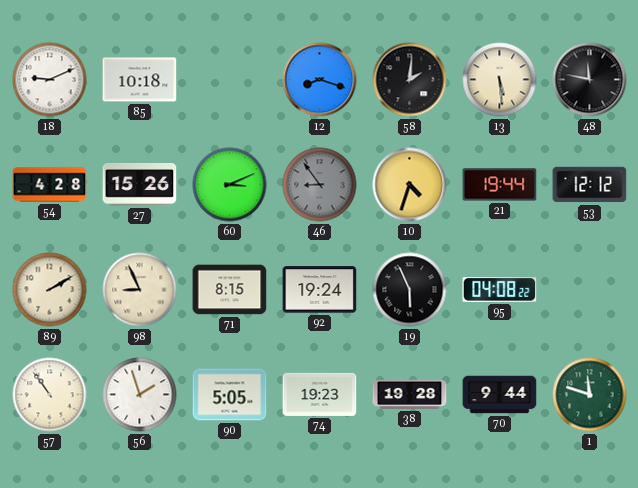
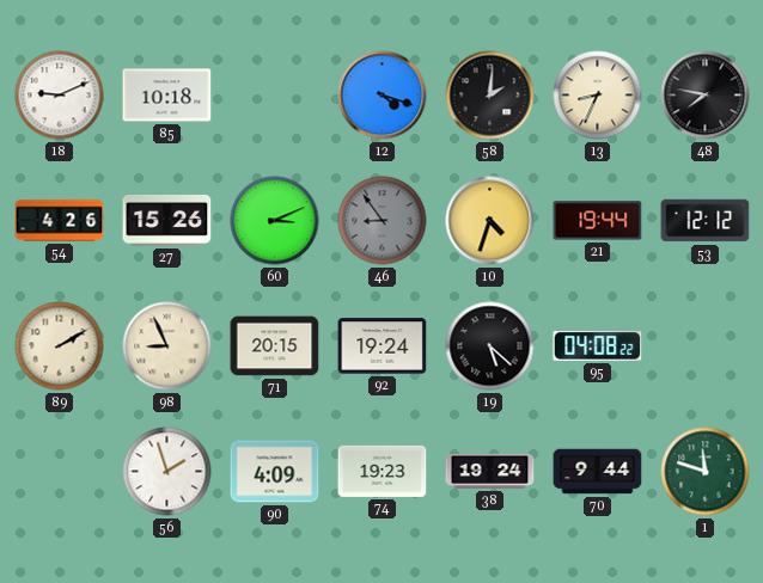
12: 8:18 -> 4:18
13: 5:29 -> 8:34
48: 11:47 -> 7:47
54: 4:28 -> 4:26
71: 8:15 -> 20:15
19: 5:56 -> 5:22
57: 10:54 -> none
90: 5:05 -> 4:09
38: 19:28 -> 19:24
